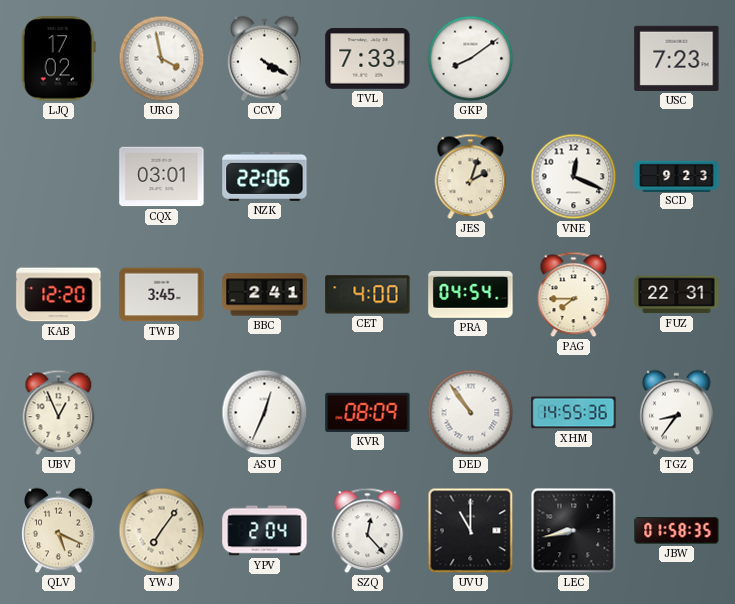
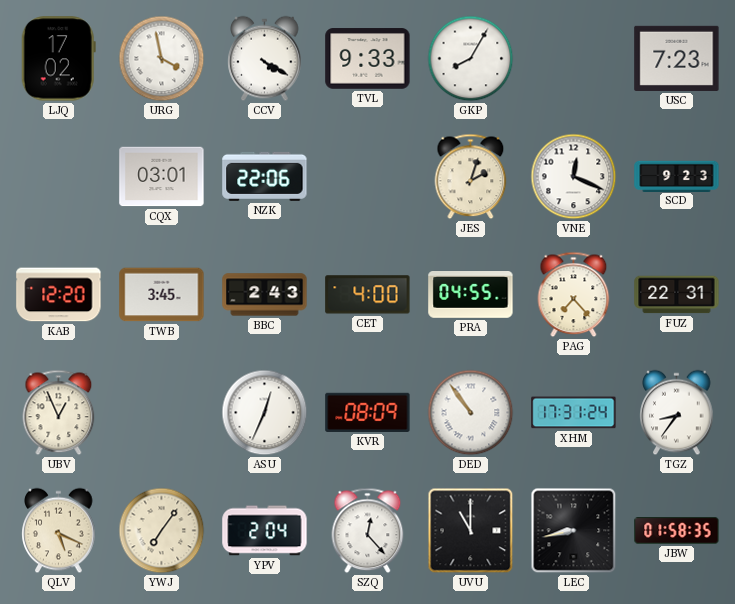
TVL: 7:33 -> 9:33
GKP: 8:09 -> 8:05
BBC: 2:41 -> 2:43
PRA: 04:54 -> 04:55
PAG: 7:45 -> 7:23
XHM: 14:55 -> 17:31
